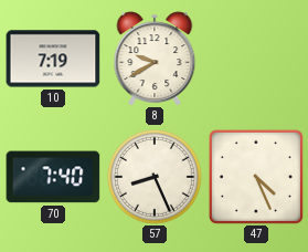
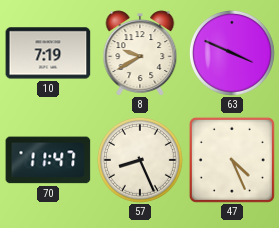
63: none -> 3:49
70: 7:40 -> 11:47
